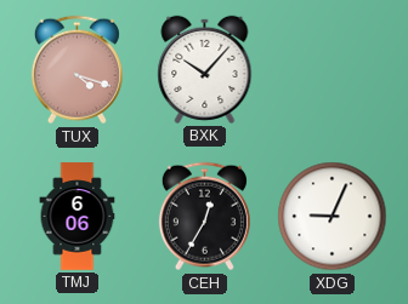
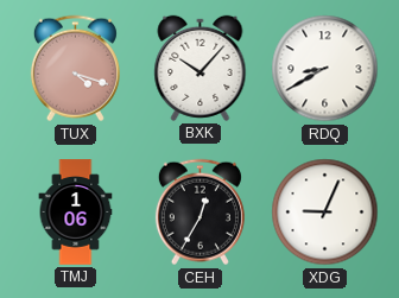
RDQ: none -> 8:40
TMJ: 6:06 -> 1:06
